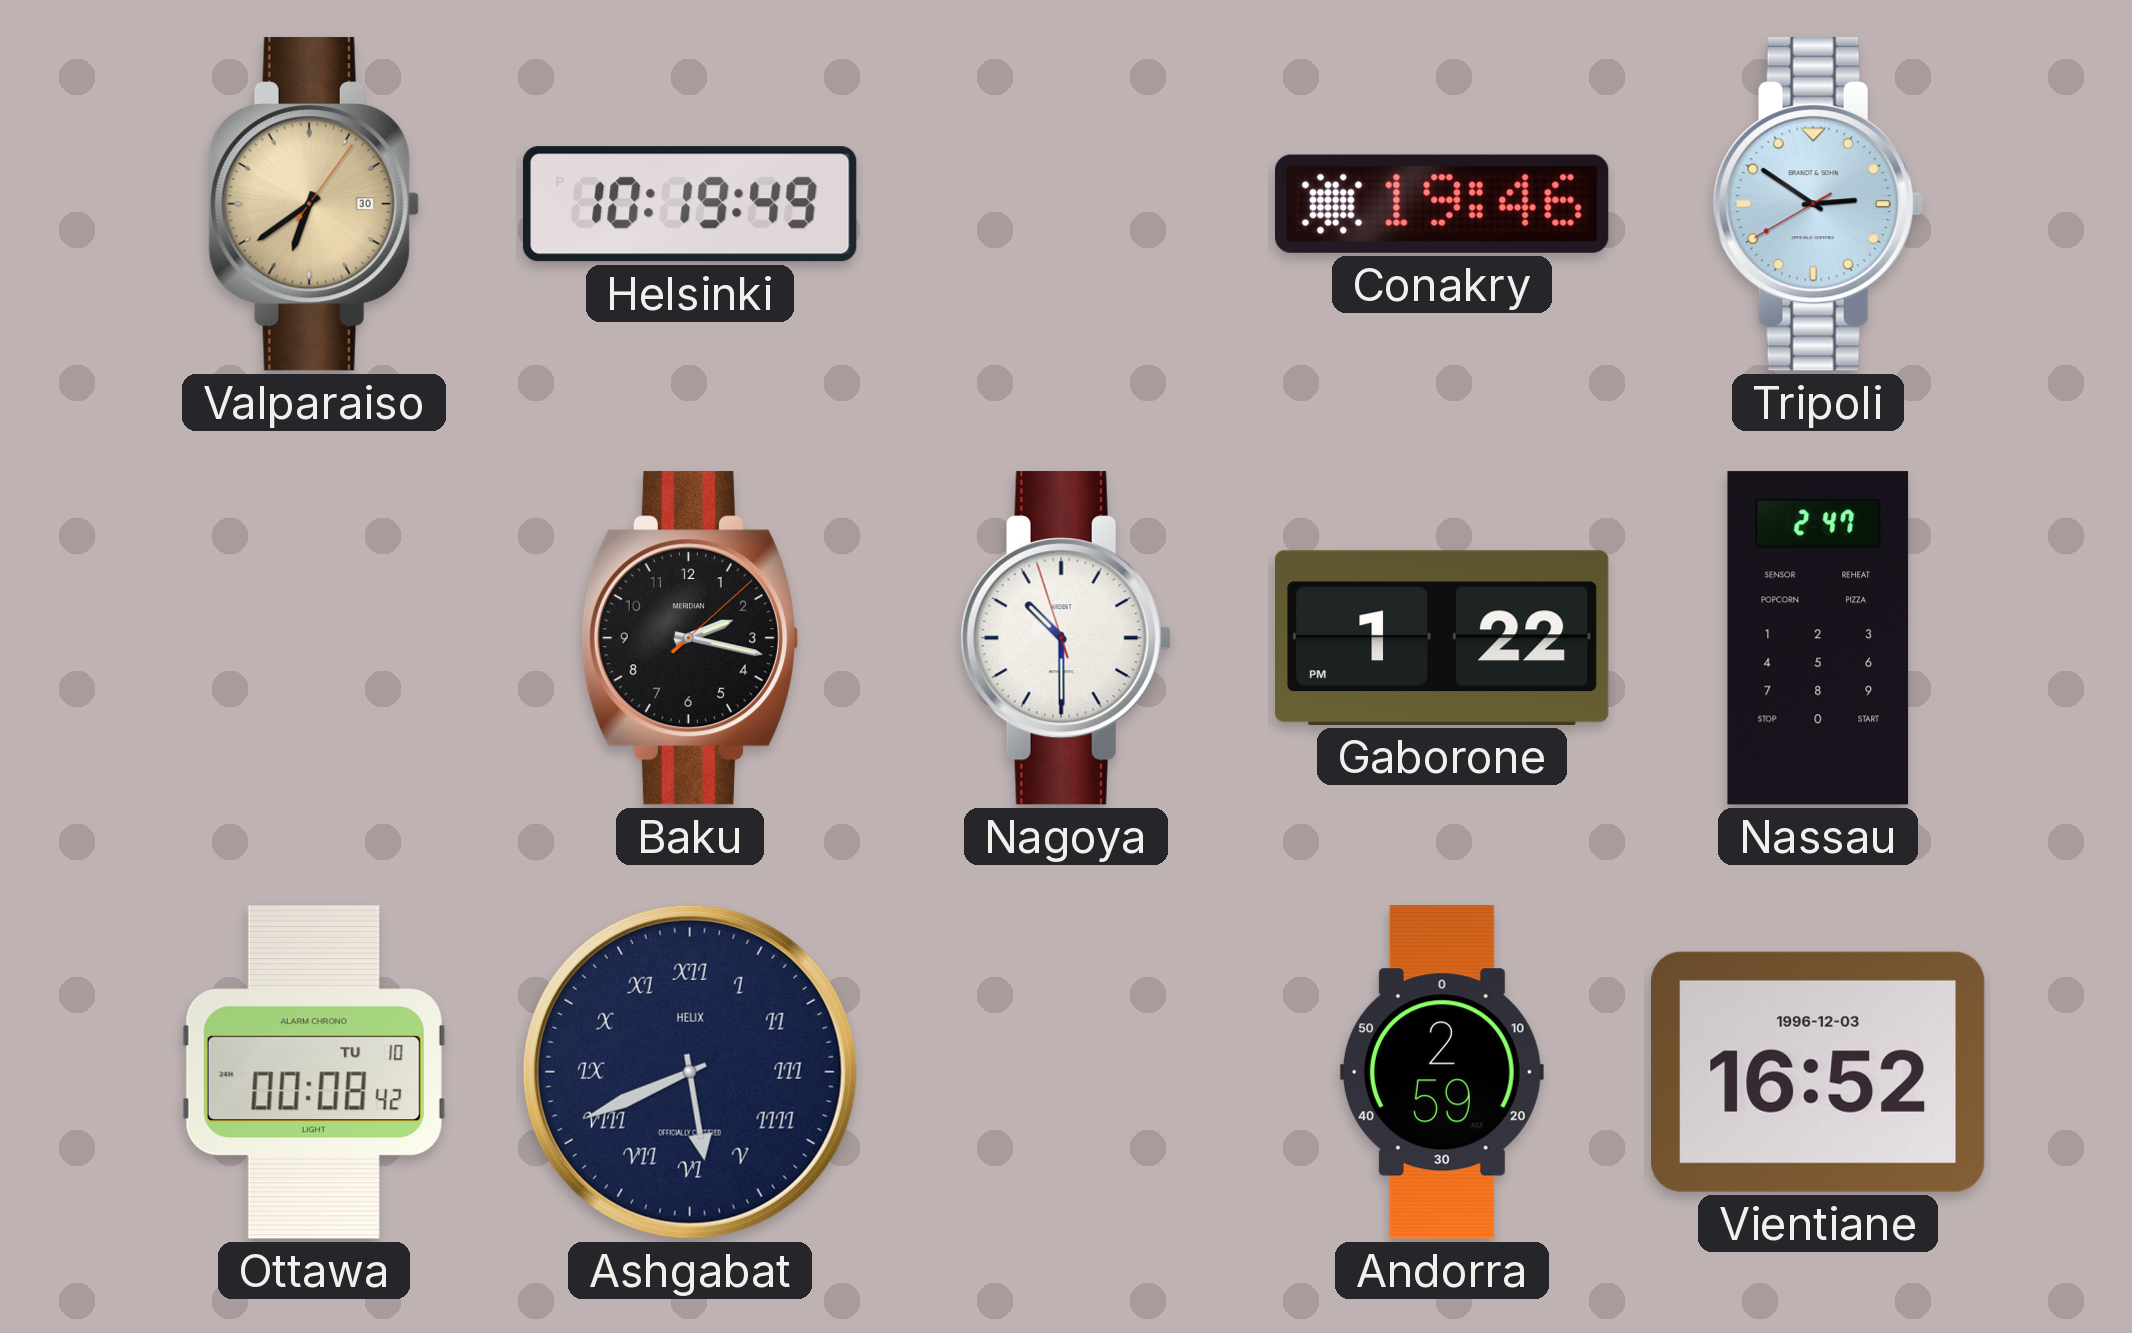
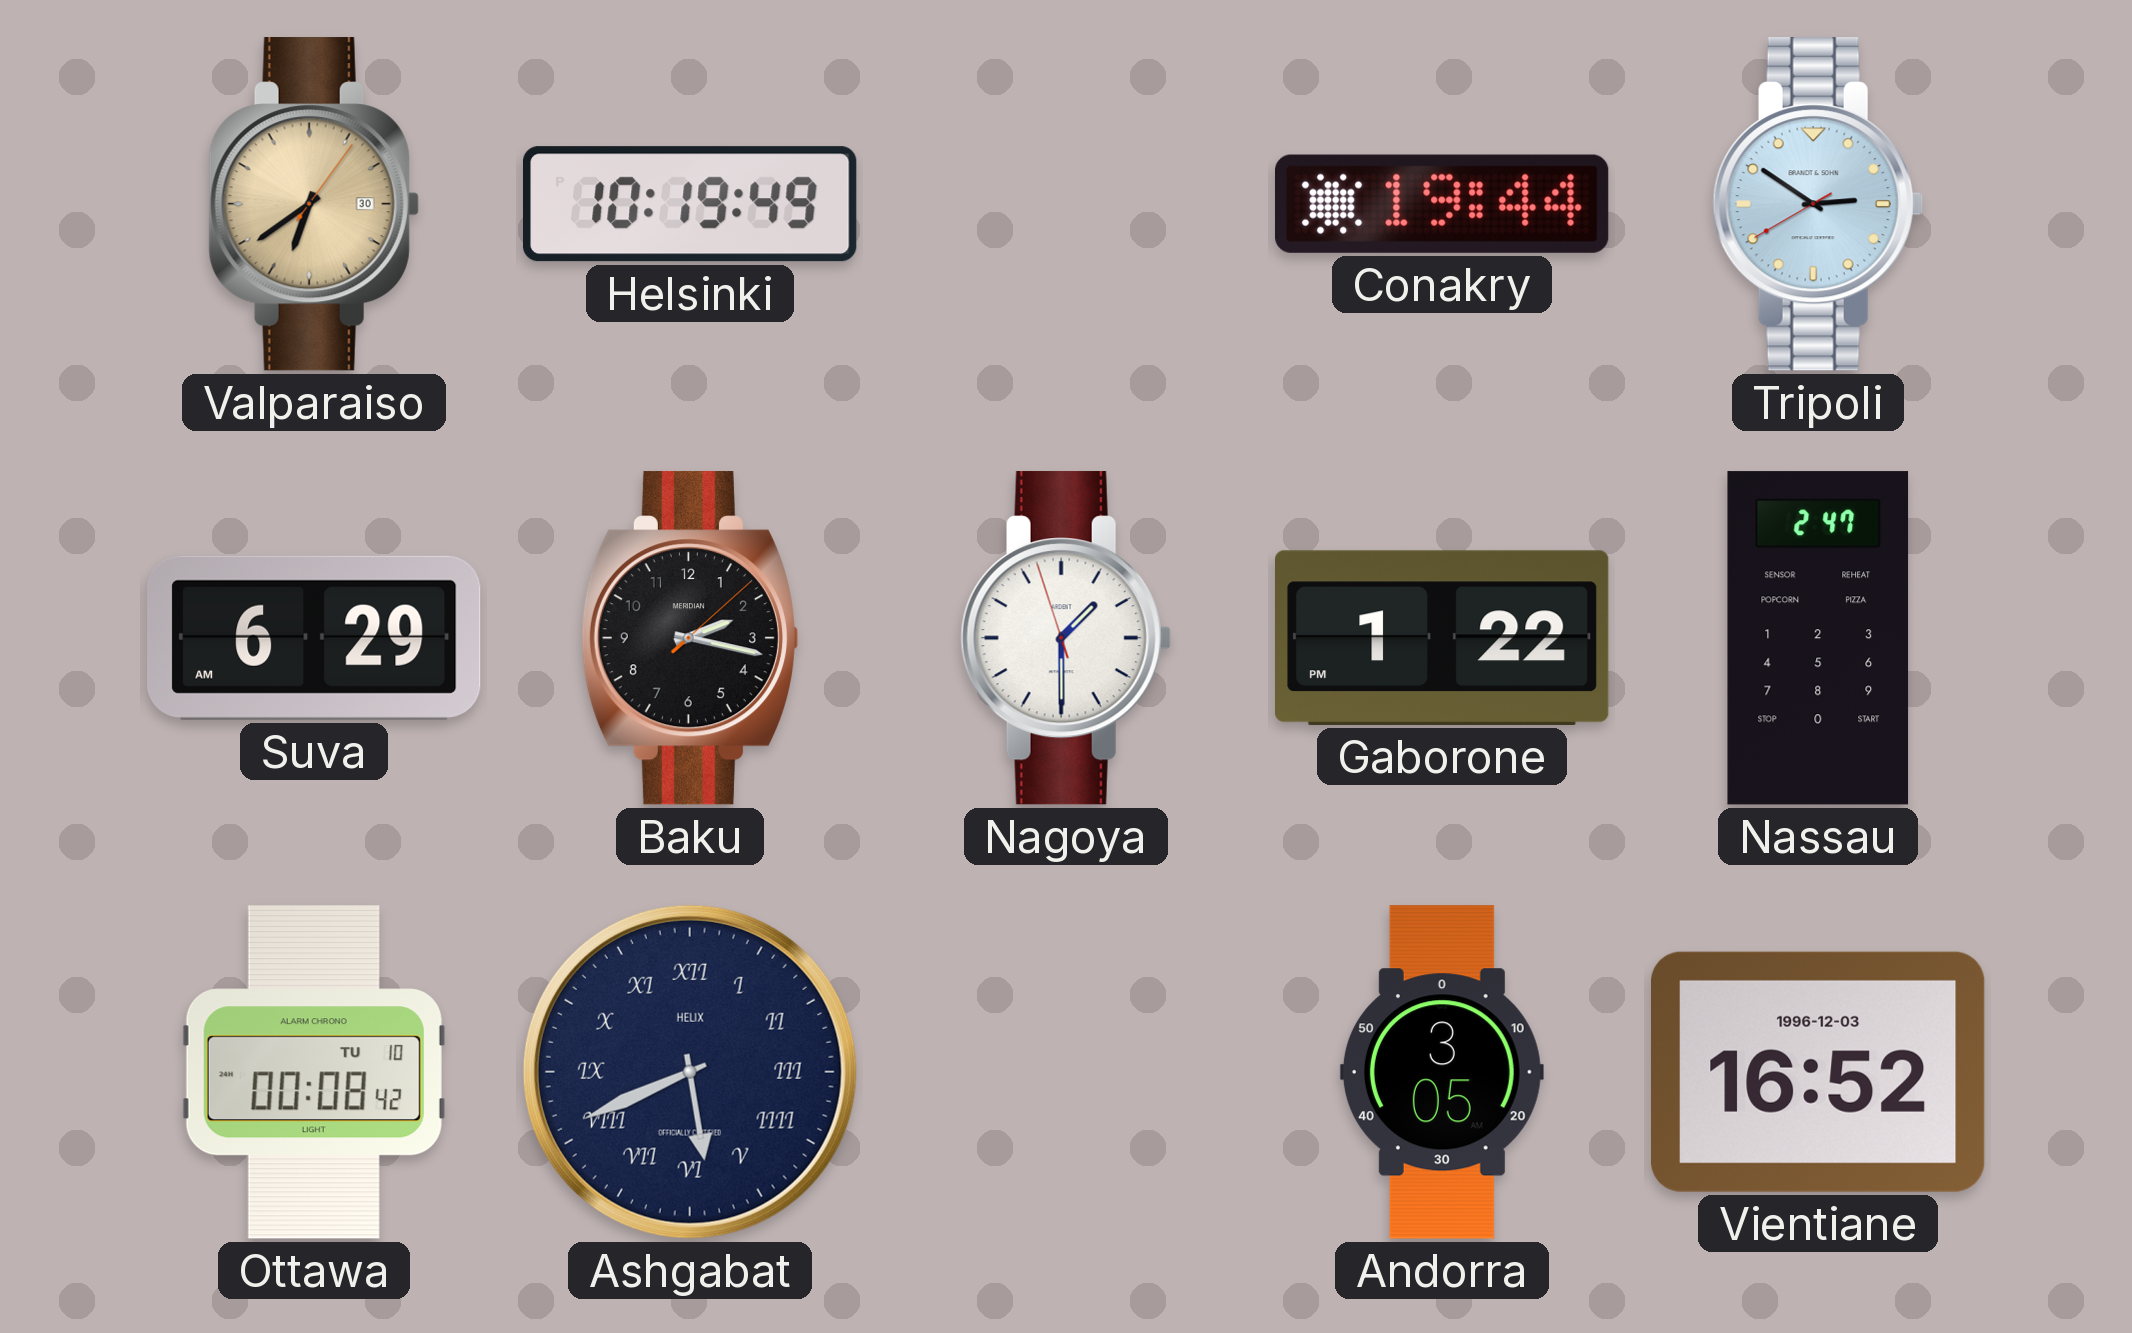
Conakry: 19:46 -> 19:44
Suva: none -> 6:29
Nagoya: 10:29 -> 1:29
Andorra: 2:59 -> 3:05
